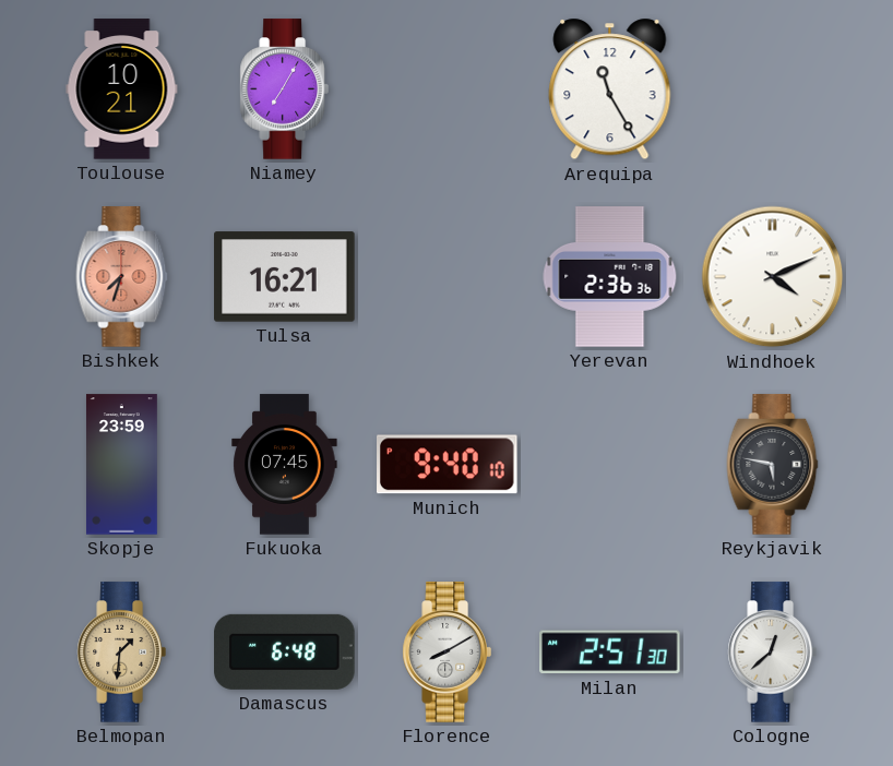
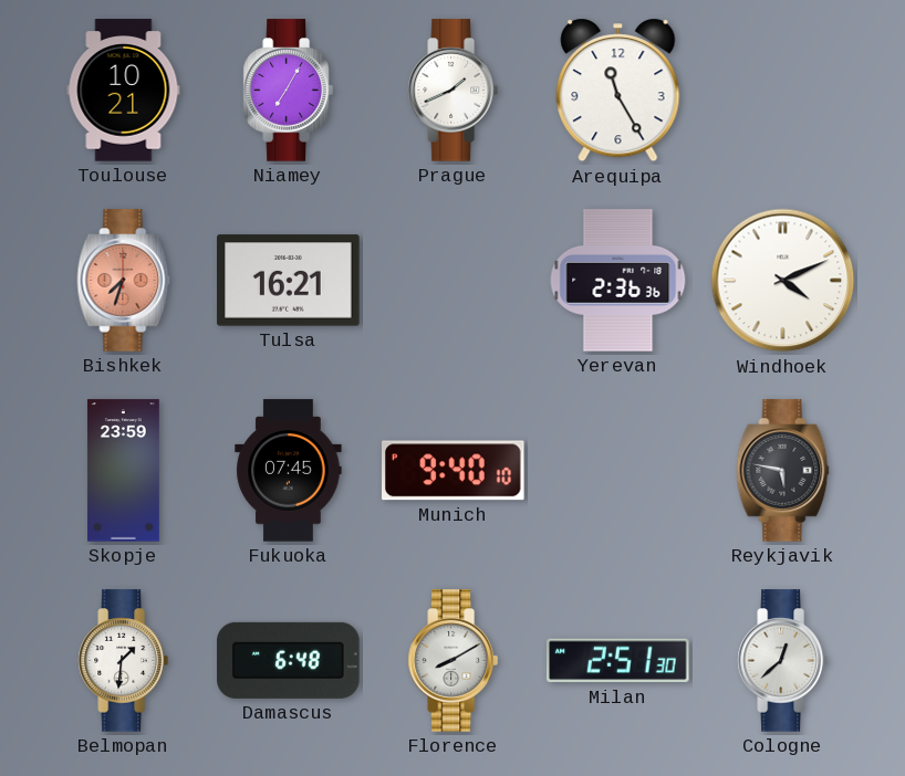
Prague: none -> 1:41
Belmopan dial: champagne -> white
